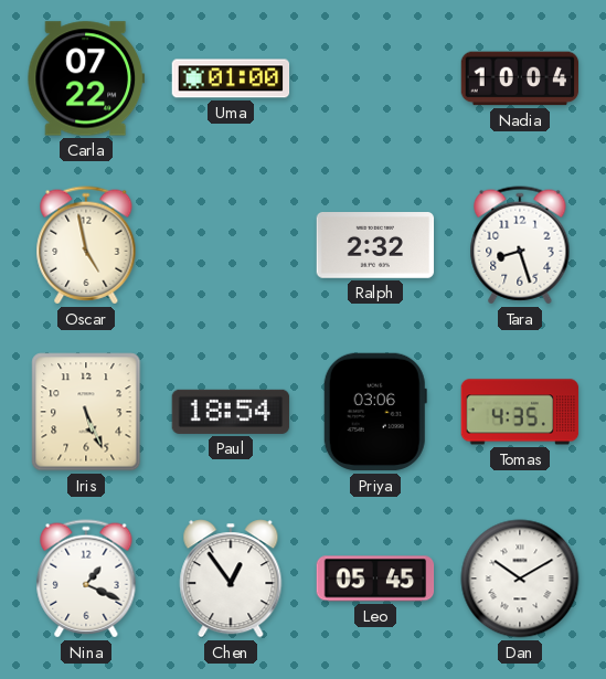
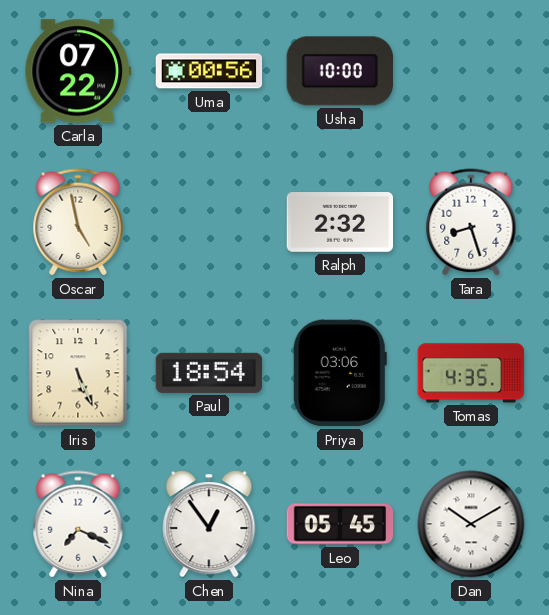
Uma: 01:00 -> 00:56
Usha: none -> 10:00
Nadia: 10:04 -> none
Nina: 1:19 -> 7:19
